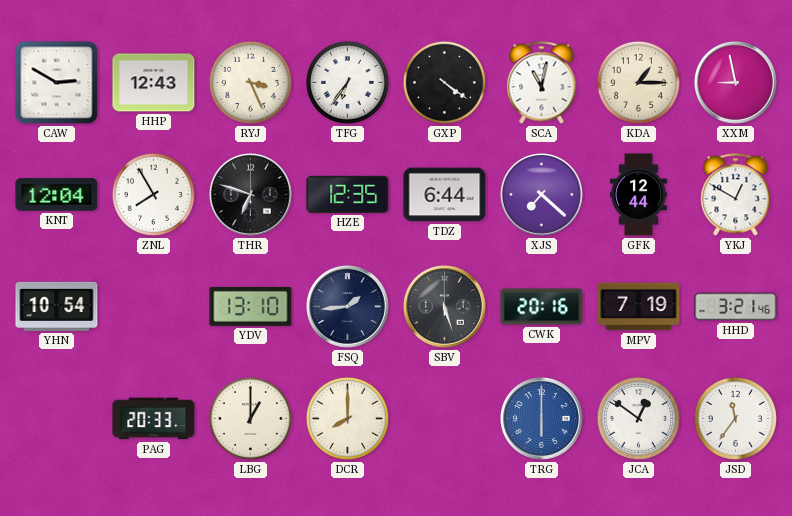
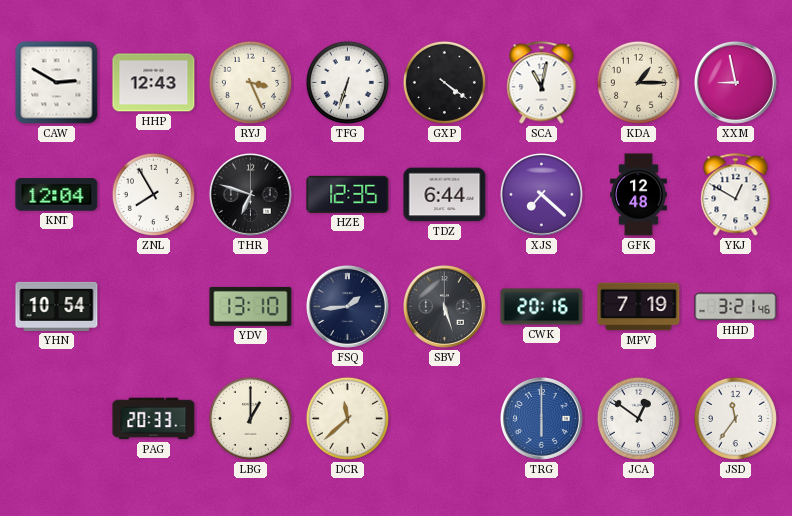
TFG: 6:36 -> 6:33
GFK: 12:44 -> 12:48
DCR: 8:00 -> 11:38
